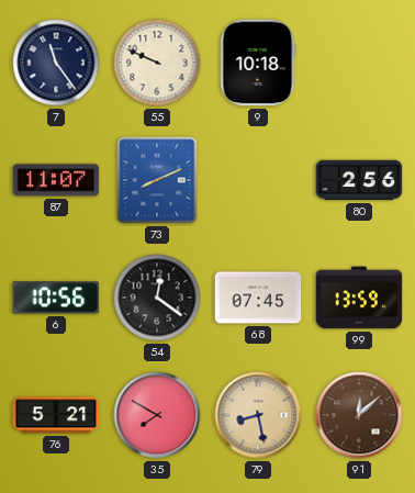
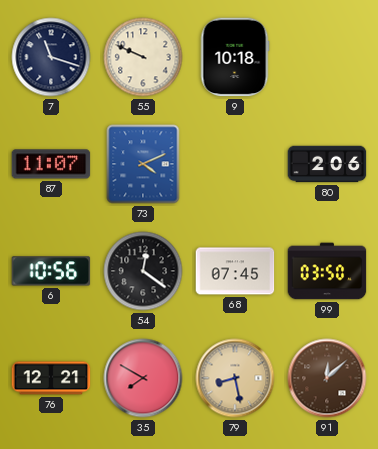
7: 11:24 -> 11:18
73: 8:11 -> 4:11
80: 2:56 -> 2:06
99: 13:59 -> 03:50
76: 5:21 -> 12:21
